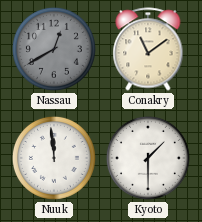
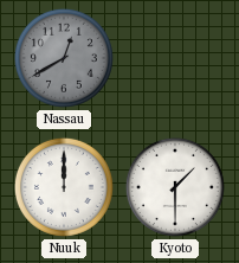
Conakry: 11:09 -> none
Nuuk: 11:59 -> 12:00
